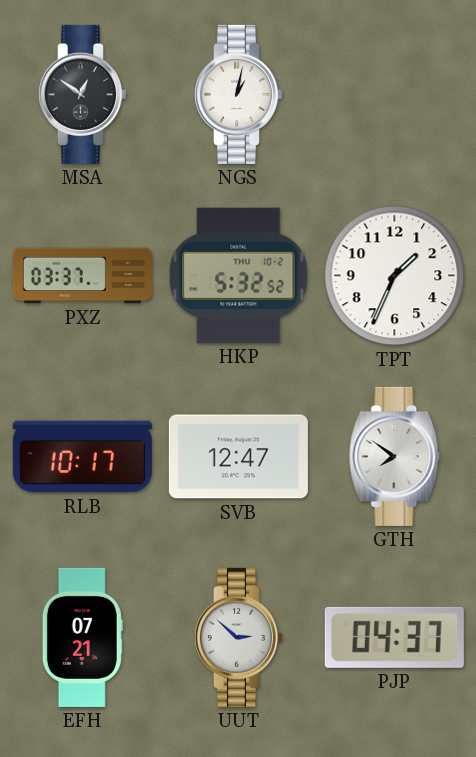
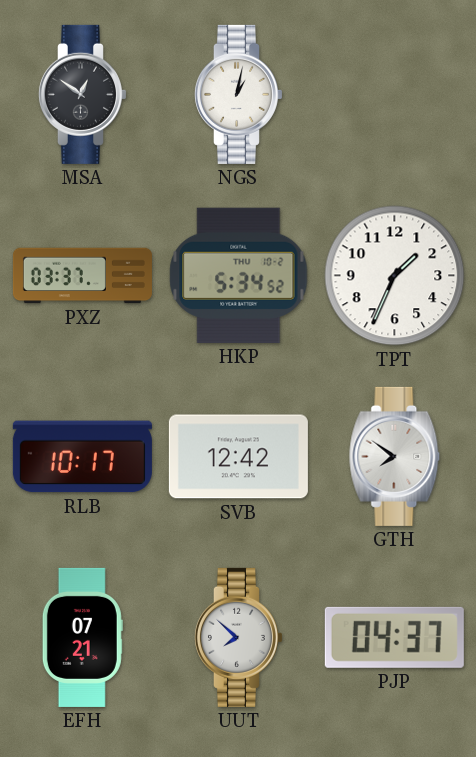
HKP: 5:32 -> 5:34
SVB: 12:47 -> 12:42
UUT: 2:52 -> 7:52
